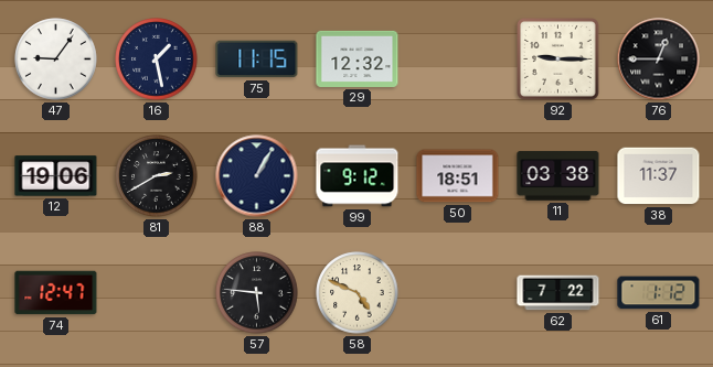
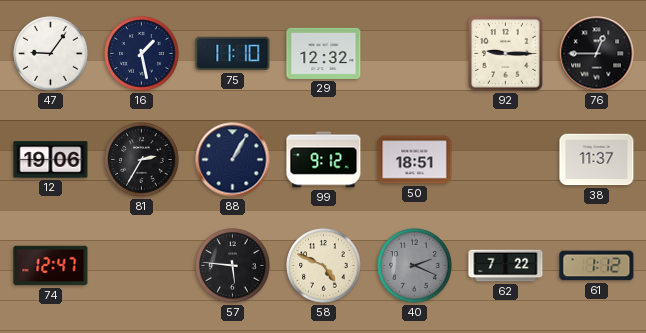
75: 11:15 -> 11:10
81: 2:40 -> 2:35
11: 03:38 -> none
40: none -> 2:19
